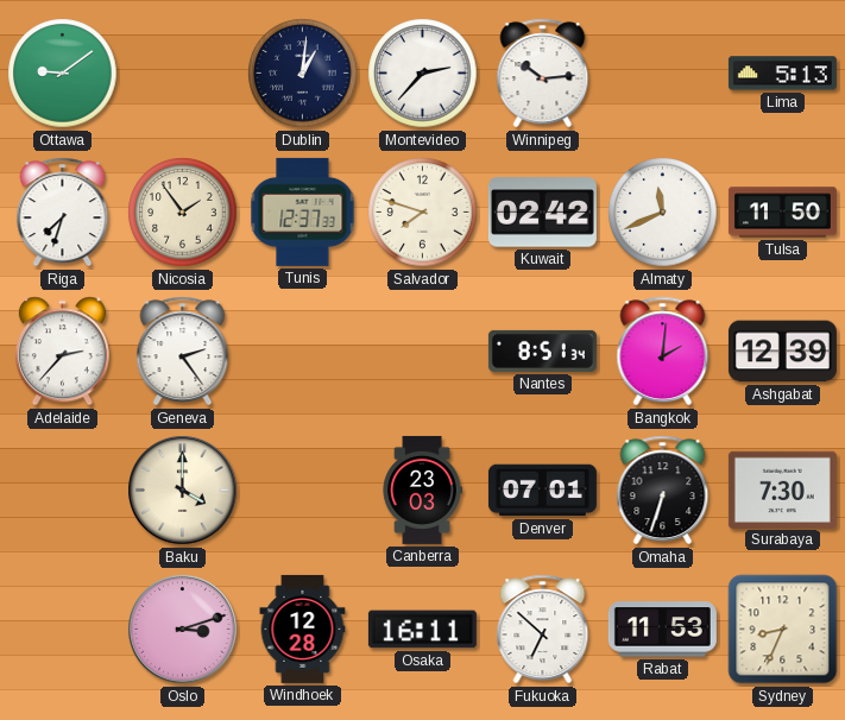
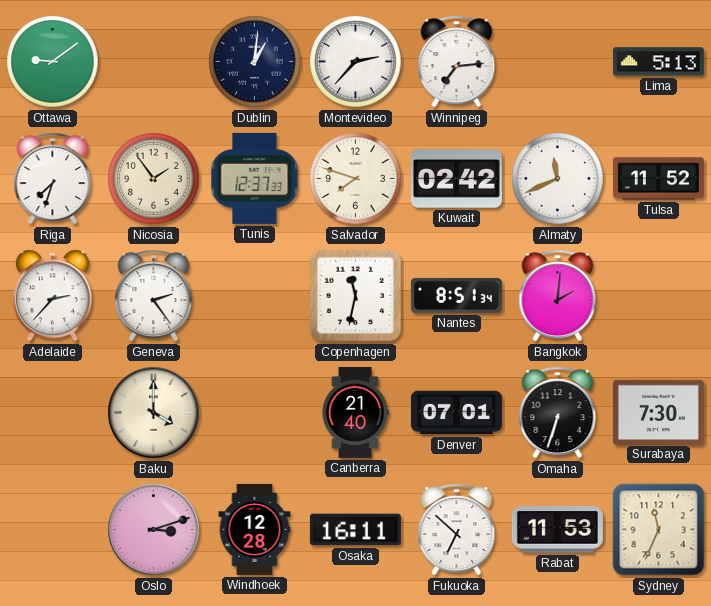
Winnipeg: 10:14 -> 7:14
Tulsa: 11:50 -> 11:52
Copenhagen: none -> 11:32
Ashgabat: 12:39 -> none
Canberra: 23:03 -> 21:40
Sydney: 8:34 -> 11:34
